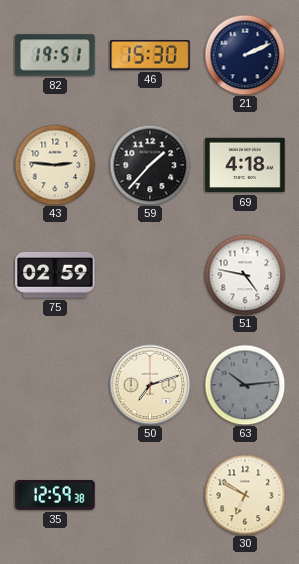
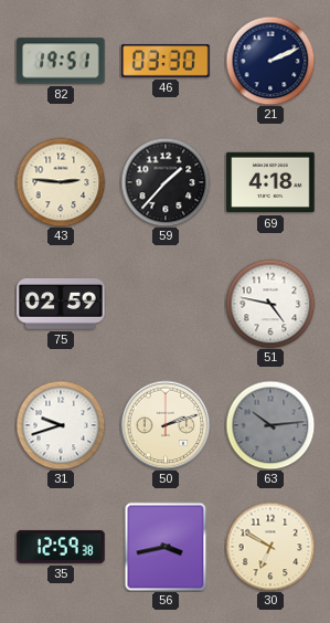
46: 15:30 -> 03:30
31: none -> 9:42
50: 7:12 -> 2:12
56: none -> 3:43
